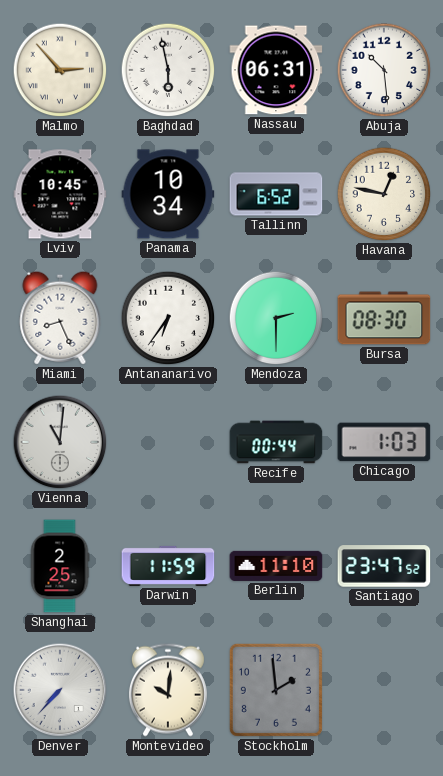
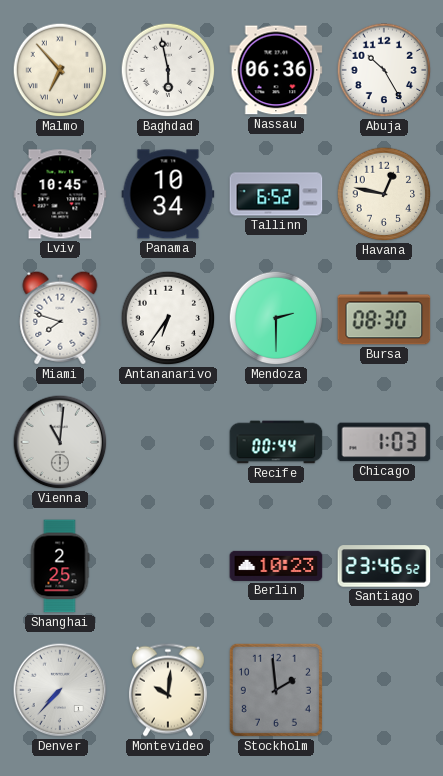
Malmo: 2:53 -> 6:53
Nassau: 06:31 -> 06:36
Abuja: 10:29 -> 10:25
Miami: 8:26 -> 7:48
Darwin: 11:59 -> none
Berlin: 11:10 -> 10:23
Santiago: 23:47 -> 23:46
